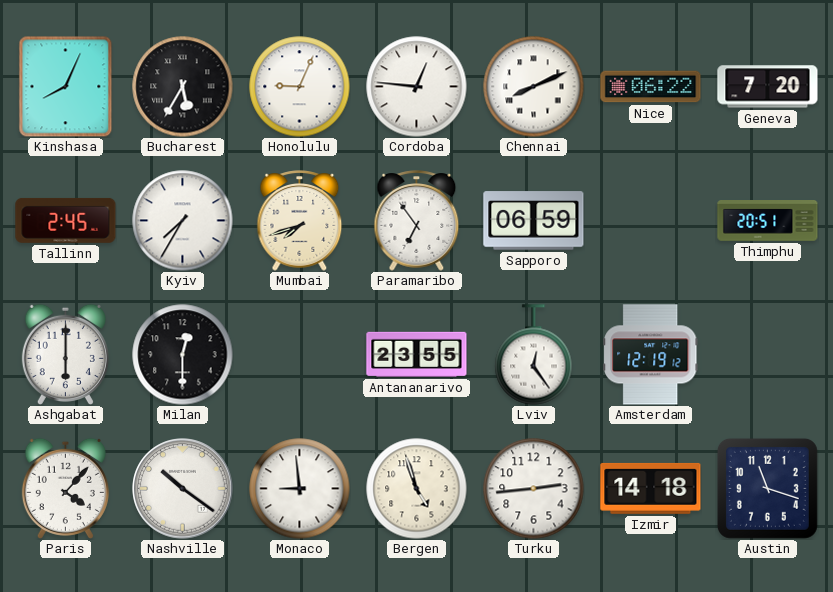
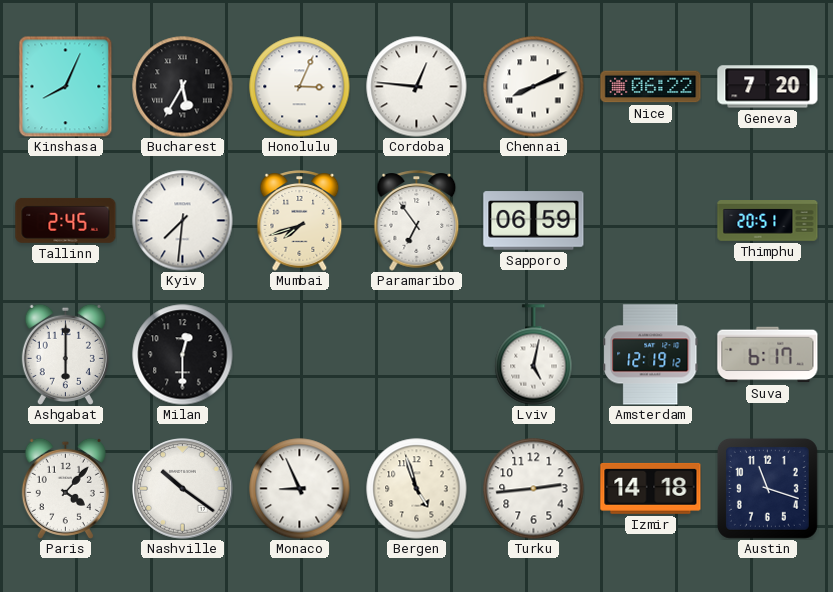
Honolulu: 9:04 -> 3:04
Kyiv: 7:35 -> 7:31
Antananarivo: 23:55 -> none
Lviv: 12:24 -> 5:02
Suva: none -> 6:17
Monaco: 8:59 -> 8:56
